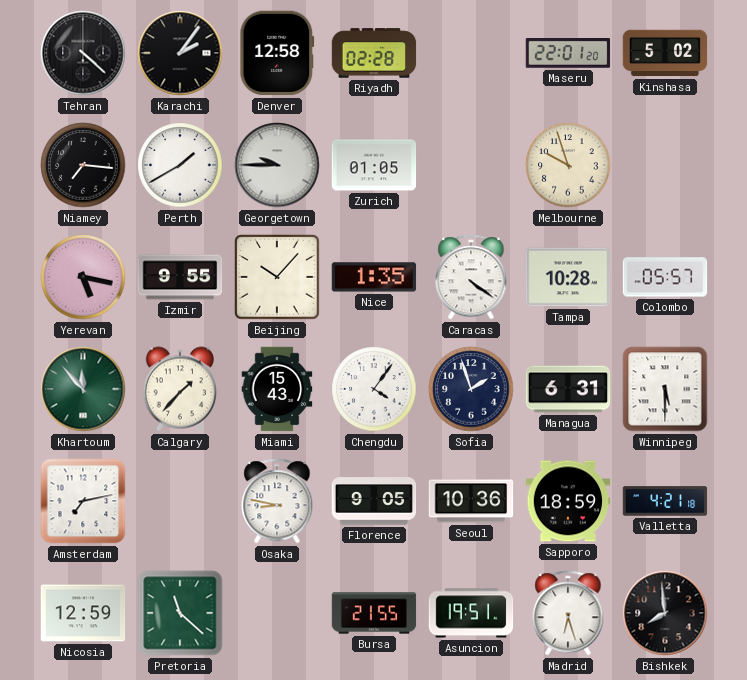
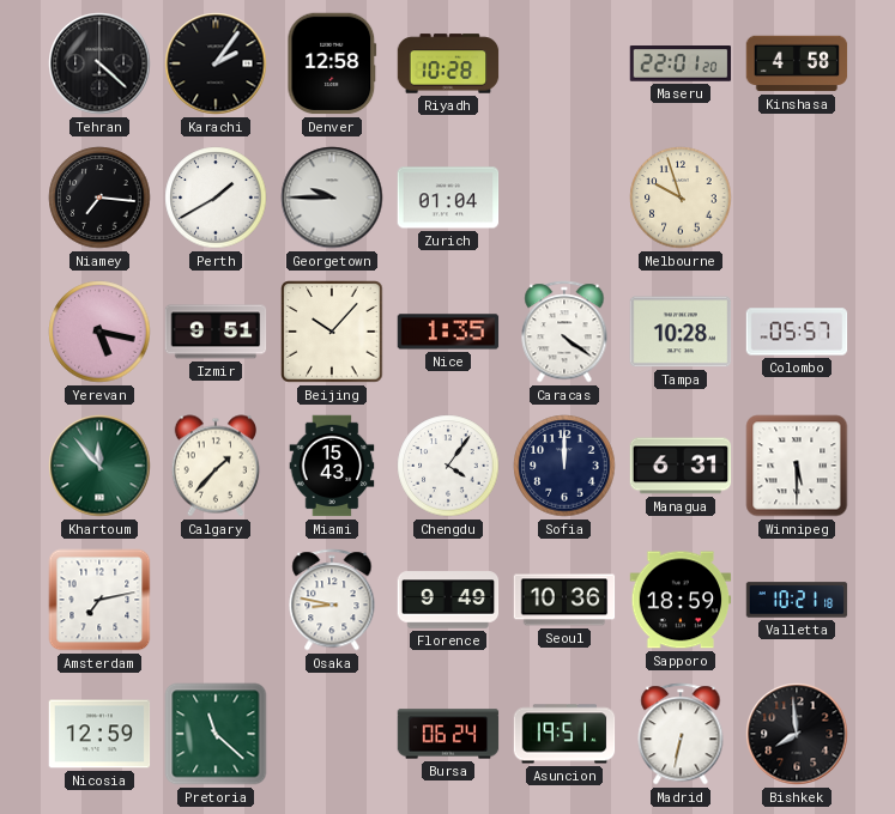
Riyadh: 02:28 -> 10:28
Kinshasa: 5:02 -> 4:58
Zurich: 01:05 -> 01:04
Izmir: 9:55 -> 9:51
Sofia: 1:57 -> 12:00
Florence: 9:05 -> 9:49
Valletta: 4:21 -> 10:21
Bursa: 21:55 -> 06:24
Madrid: 6:27 -> 6:32
